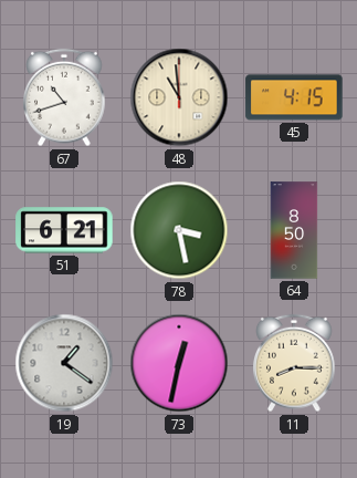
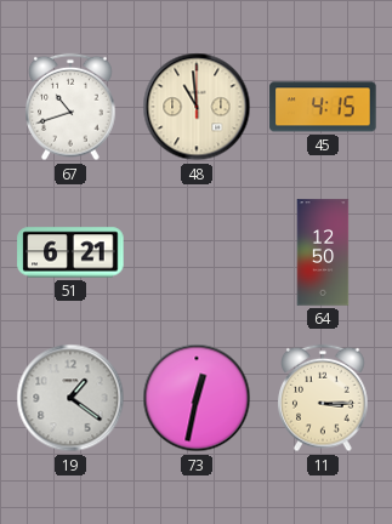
78: 3:28 -> none
64: 8:50 -> 12:50
11: 8:15 -> 3:15
